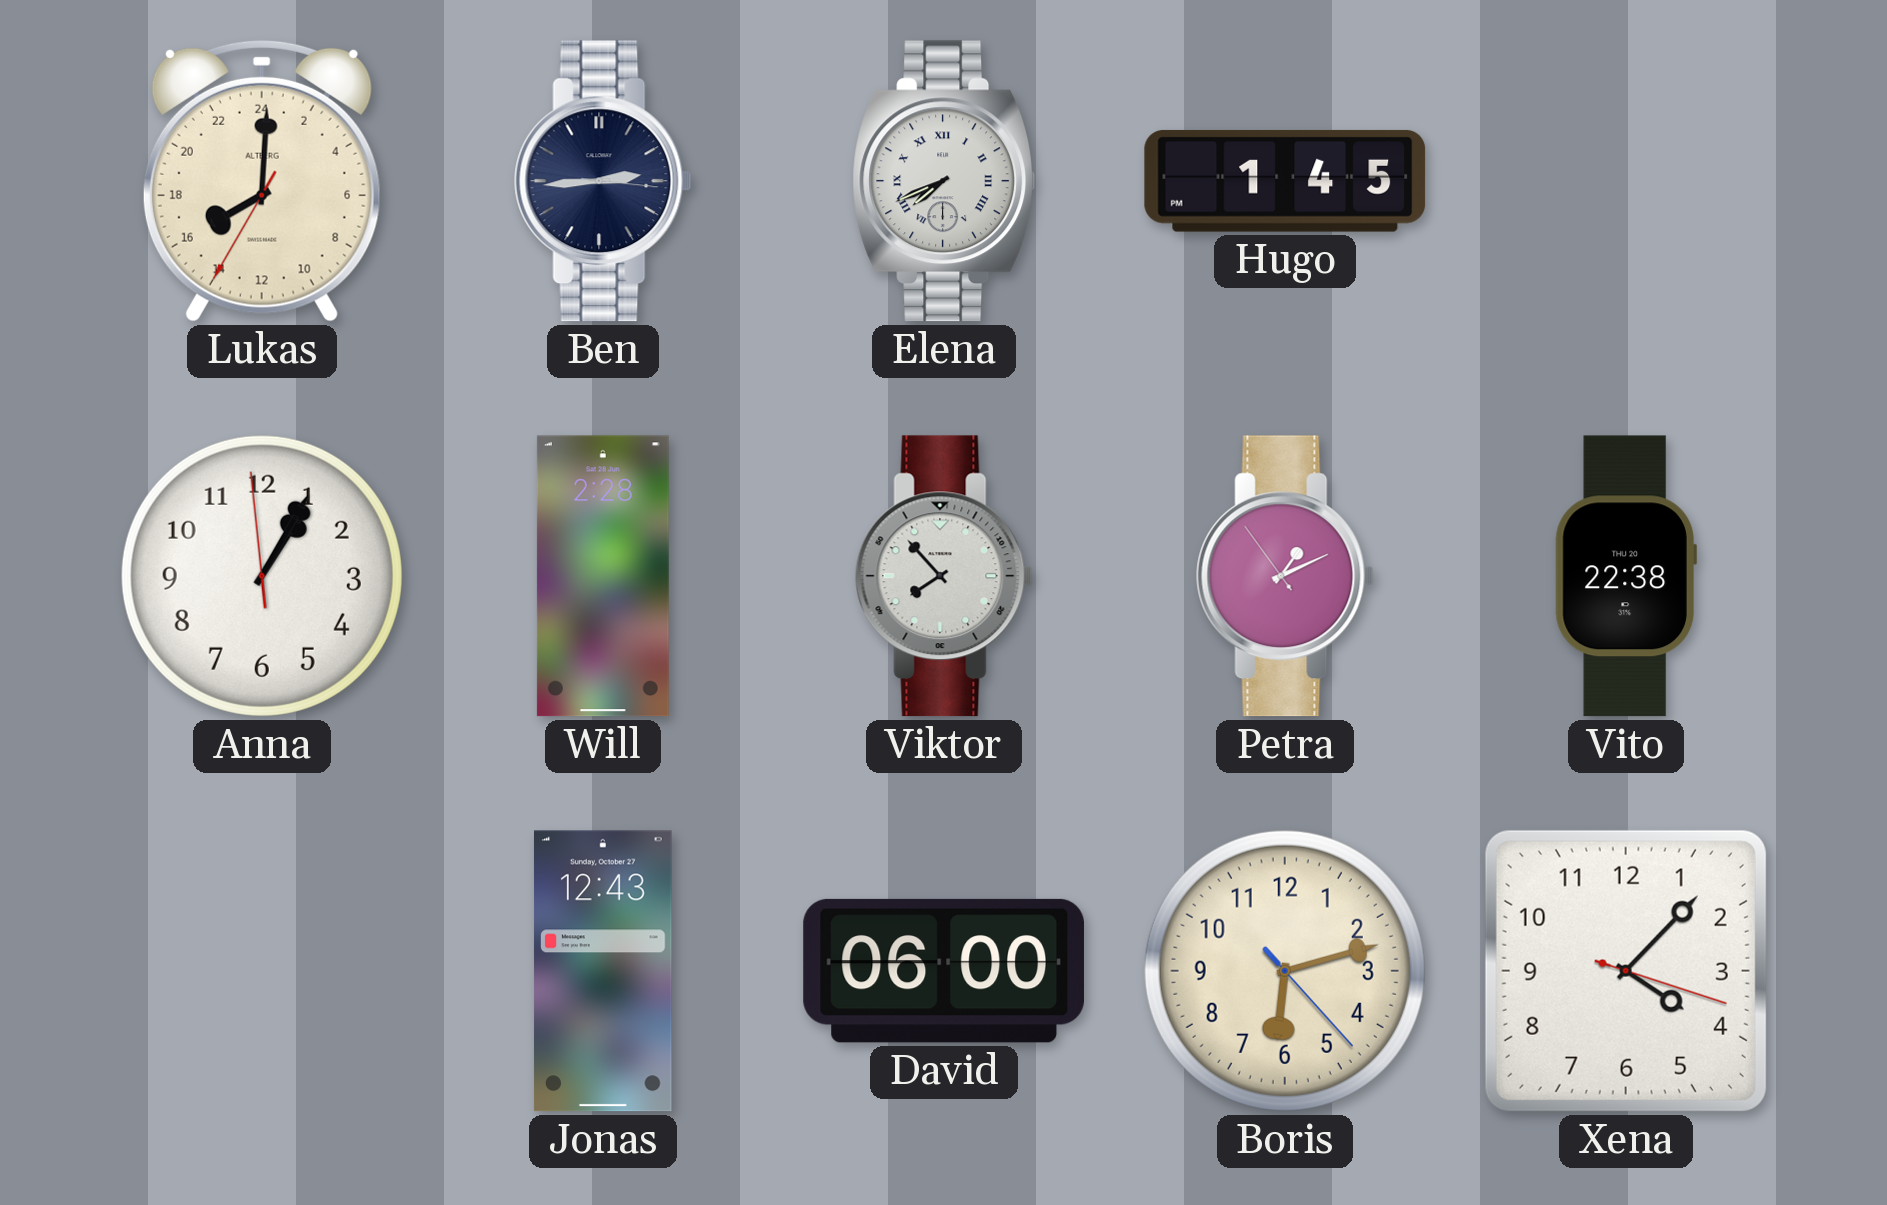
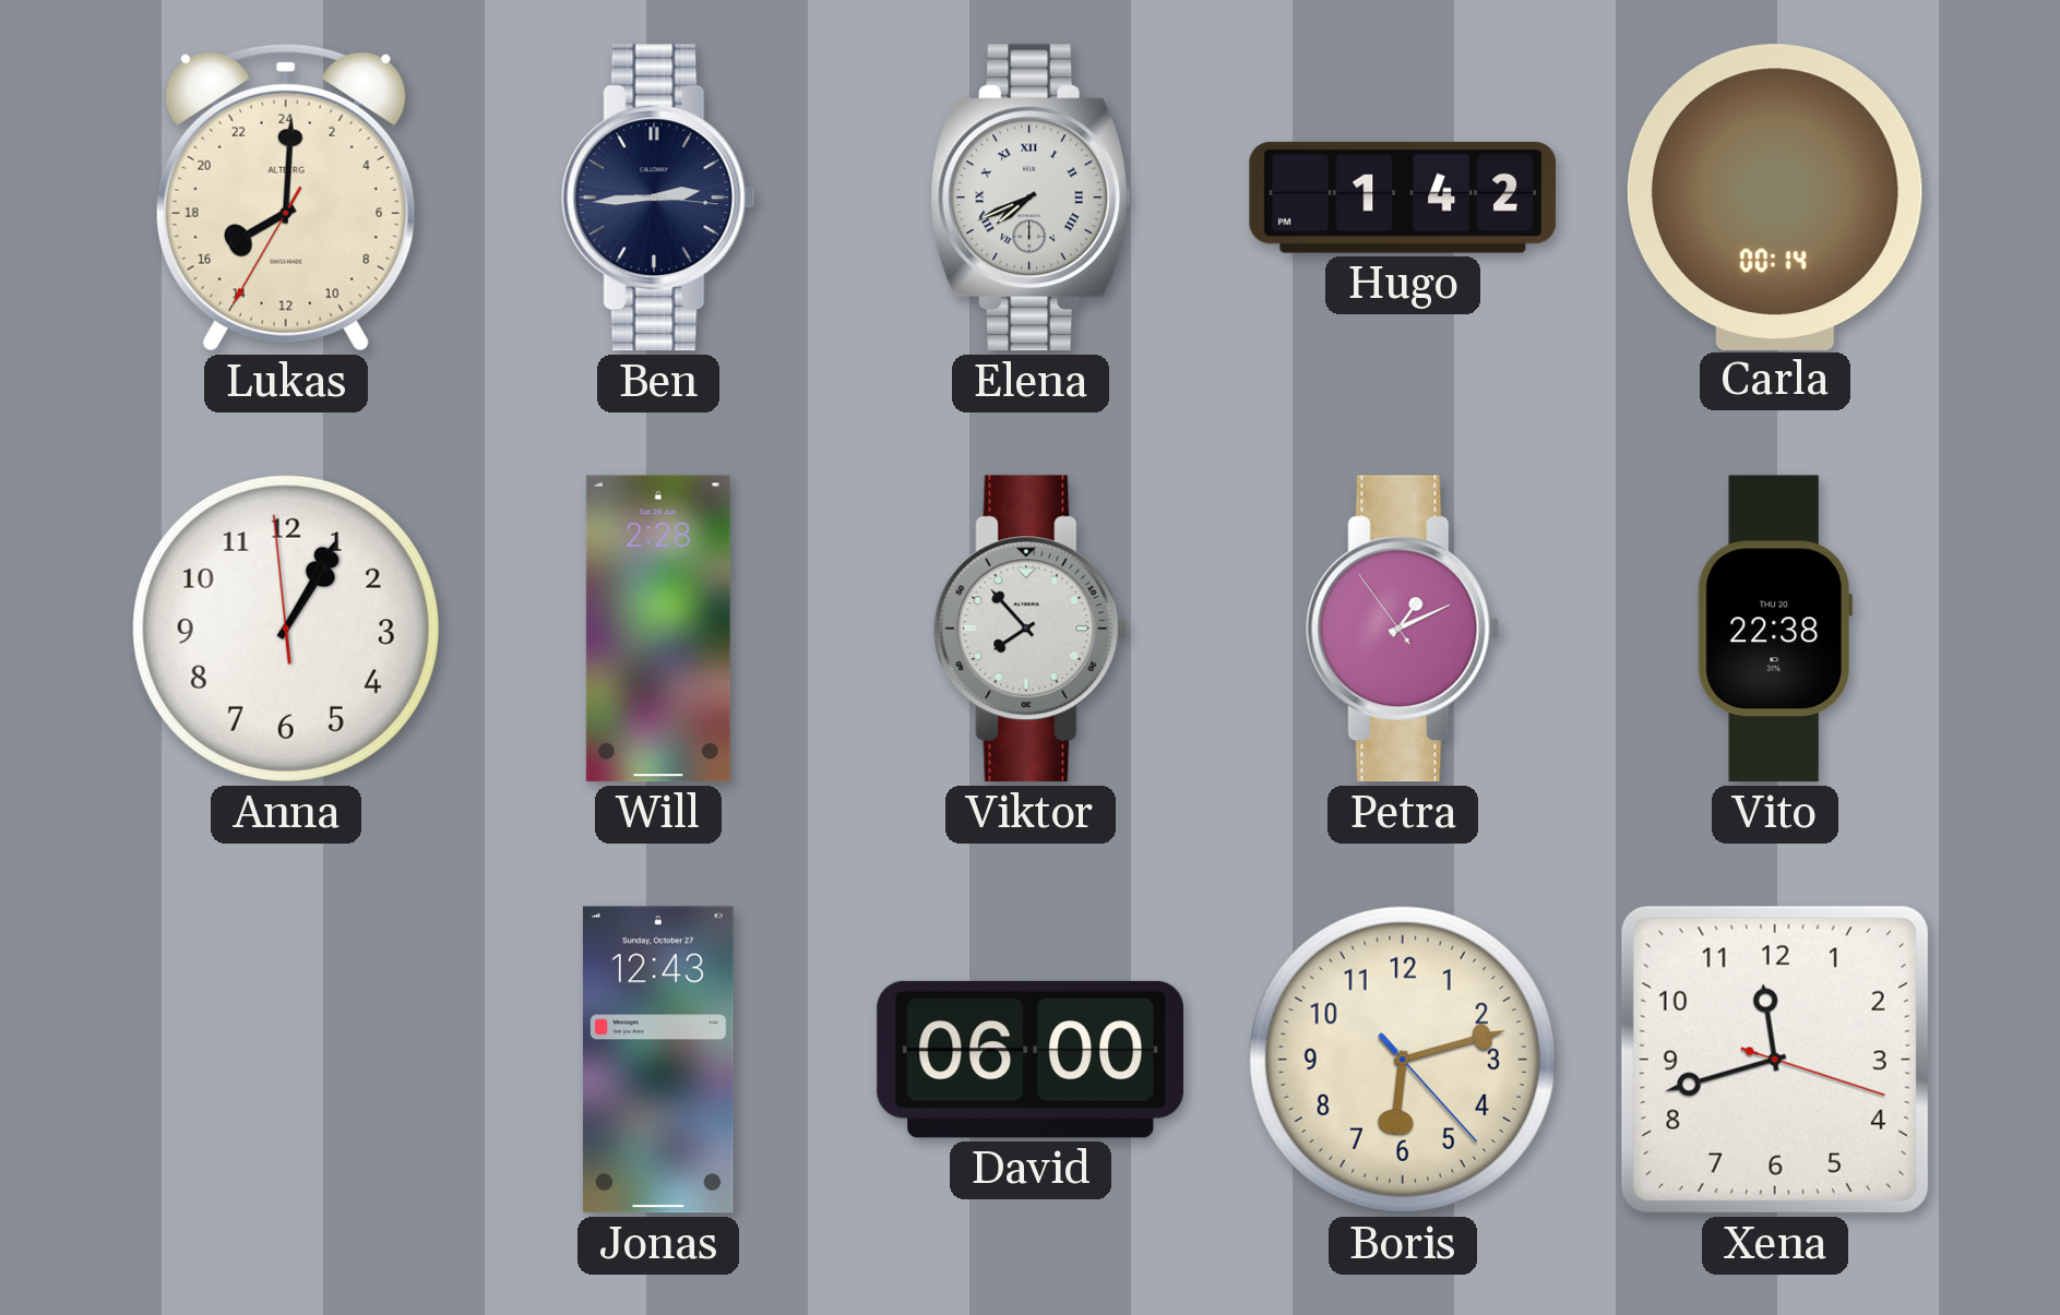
Hugo: 1:45 -> 1:42
Carla: none -> 00:14
Xena: 4:07 -> 11:42
